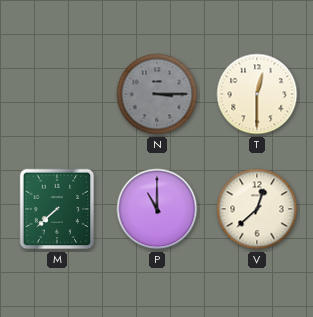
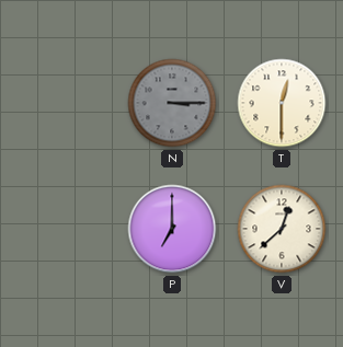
M: 7:38 -> none
P: 11:00 -> 7:00
